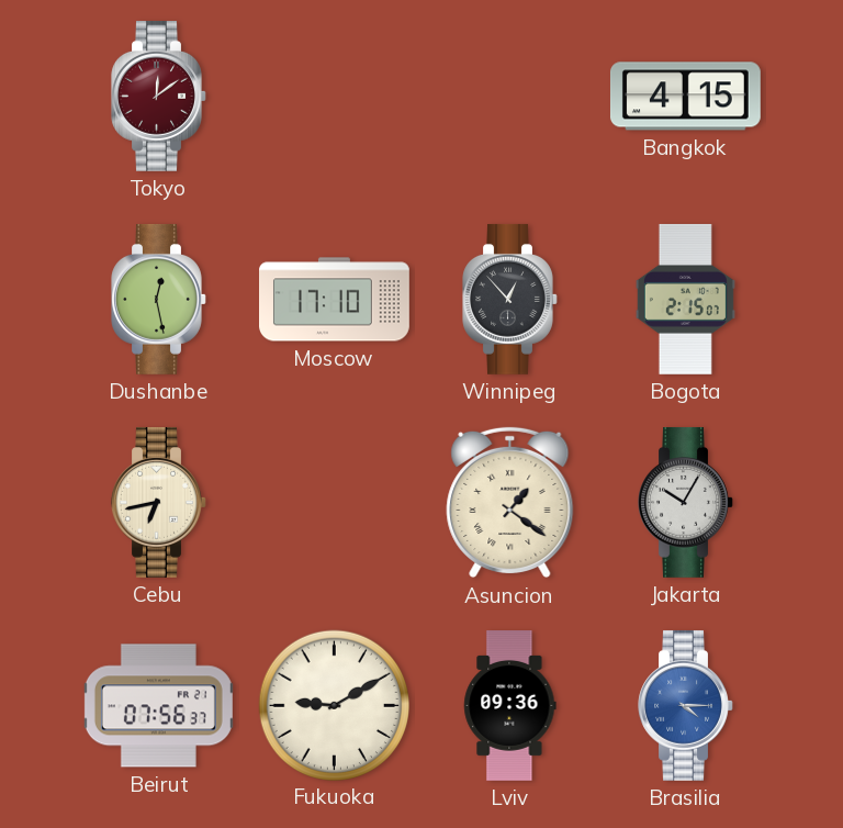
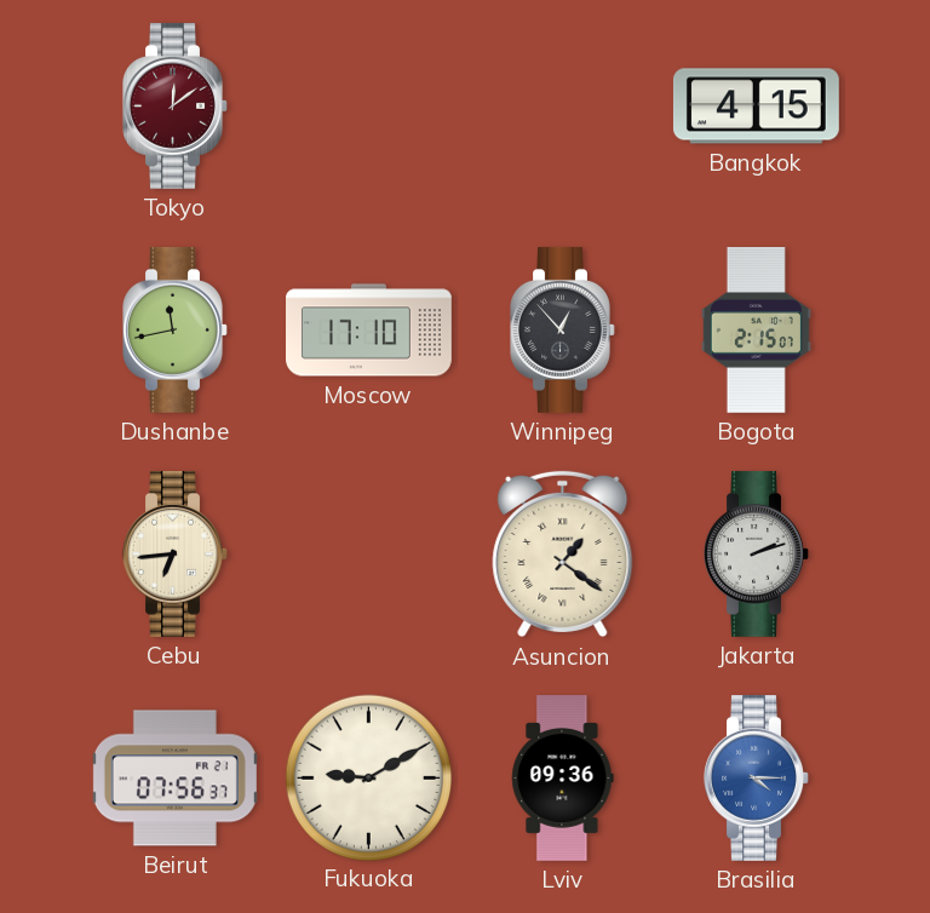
Dushanbe: 12:28 -> 11:43
Cebu: 6:43 -> 6:44
Jakarta: 10:05 -> 2:12
